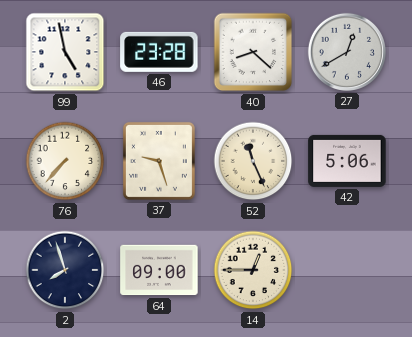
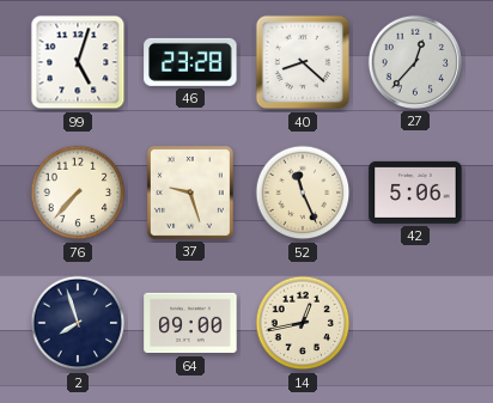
99: 4:58 -> 5:03
27: 12:40 -> 12:37
14: 12:45 -> 12:43
